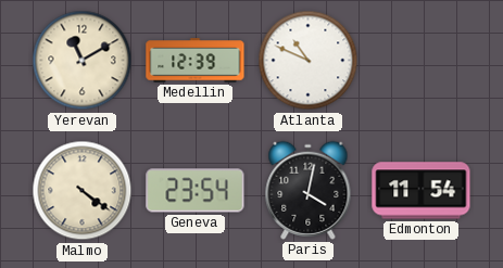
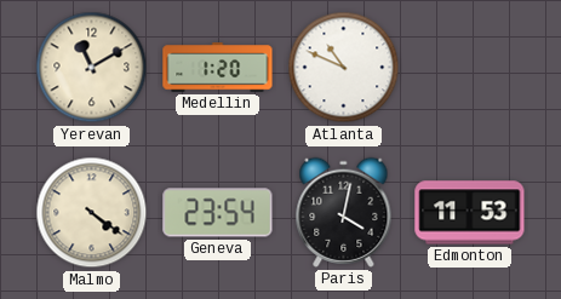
Medellin: 12:39 -> 1:20
Edmonton: 11:54 -> 11:53
